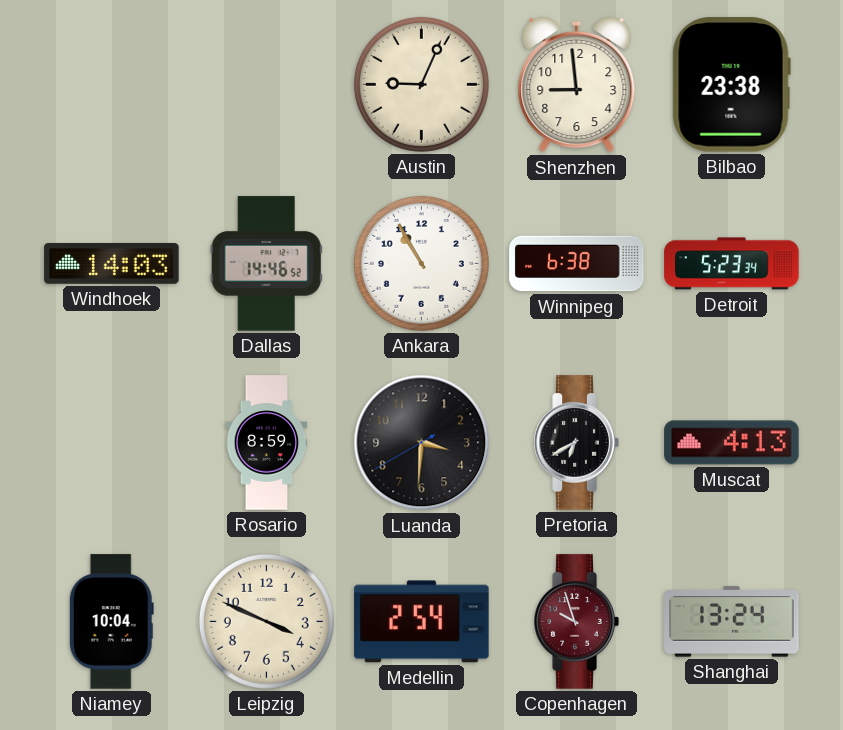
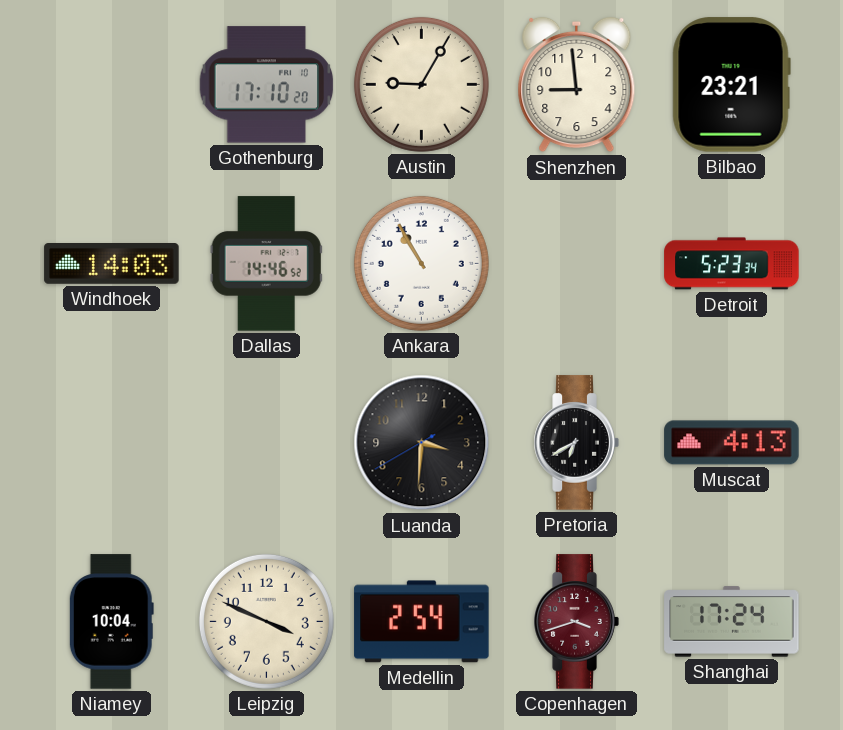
Gothenburg: none -> 17:10
Austin: 9:04 -> 9:05
Bilbao: 23:38 -> 23:21
Winnipeg: 6:38 -> none
Rosario: 8:59 -> none
Copenhagen: 9:57 -> 3:42
Shanghai: 13:24 -> 17:24
